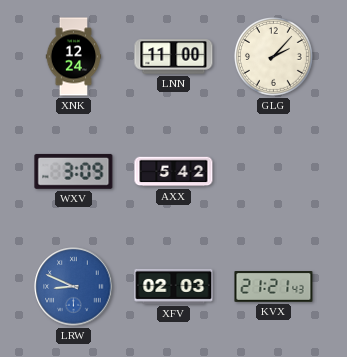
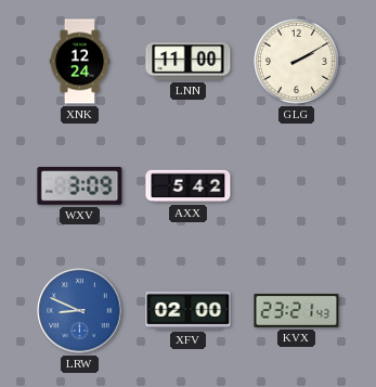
GLG: 2:07 -> 2:10
XFV: 02:03 -> 02:00
KVX: 21:21 -> 23:21
